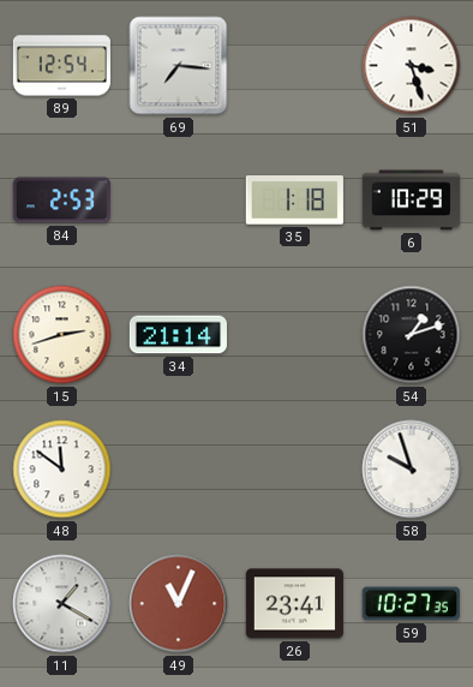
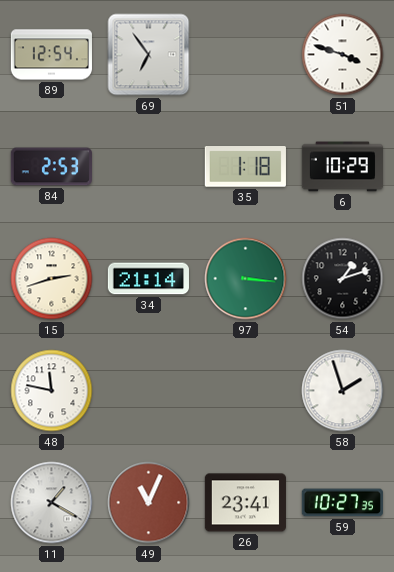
69: 7:16 -> 6:54
51: 3:27 -> 3:48
97: none -> 3:16
48: 11:51 -> 11:47
58: 9:57 -> 1:57
